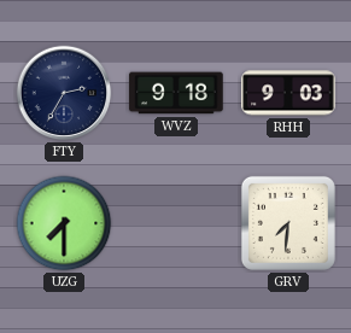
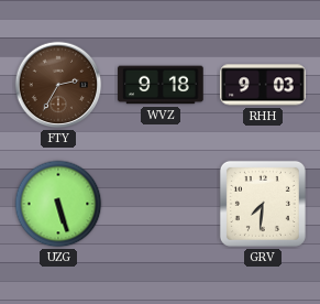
FTY dial: navy -> brown
UZG: 7:30 -> 5:27
